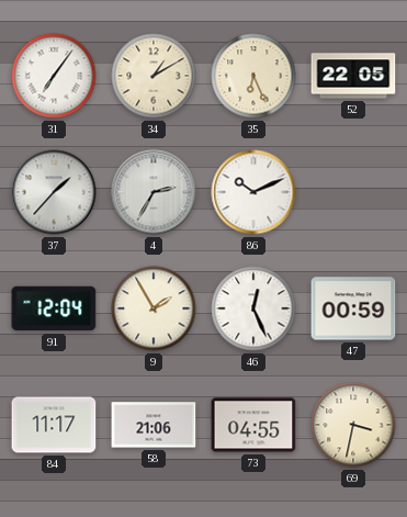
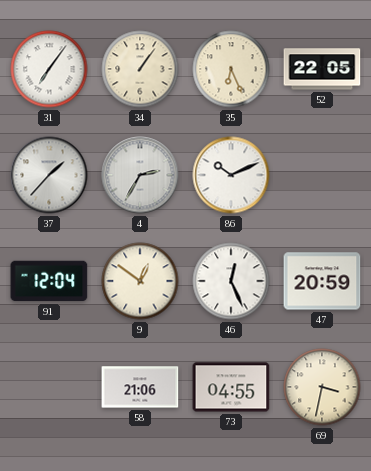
34: 1:10 -> 1:06
9: 1:55 -> 12:51
47: 00:59 -> 20:59
84: 11:17 -> none
